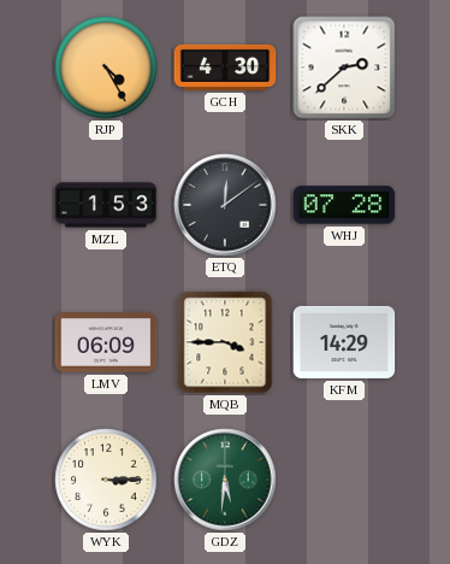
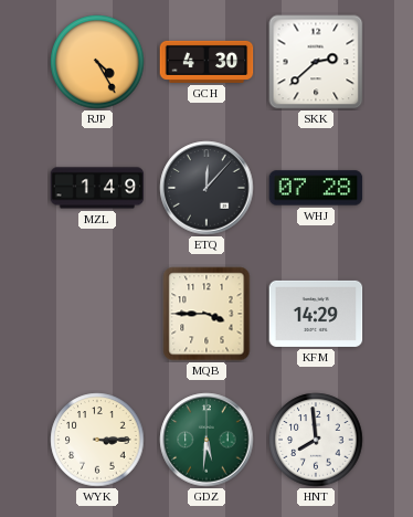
MZL: 1:53 -> 1:49
ETQ: 12:09 -> 12:07
LMV: 06:09 -> none
HNT: none -> 7:59
